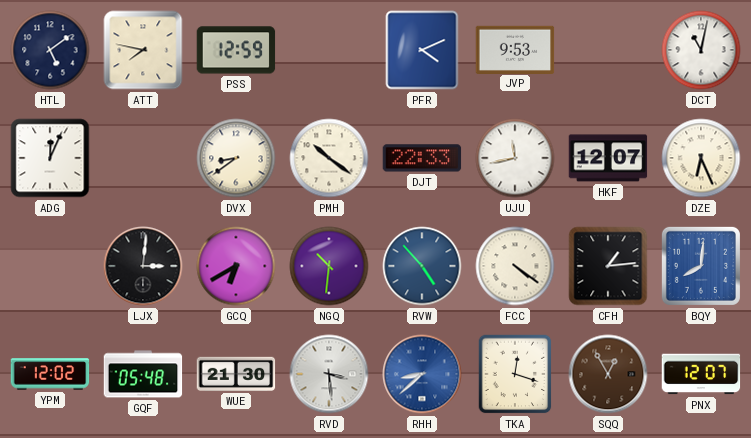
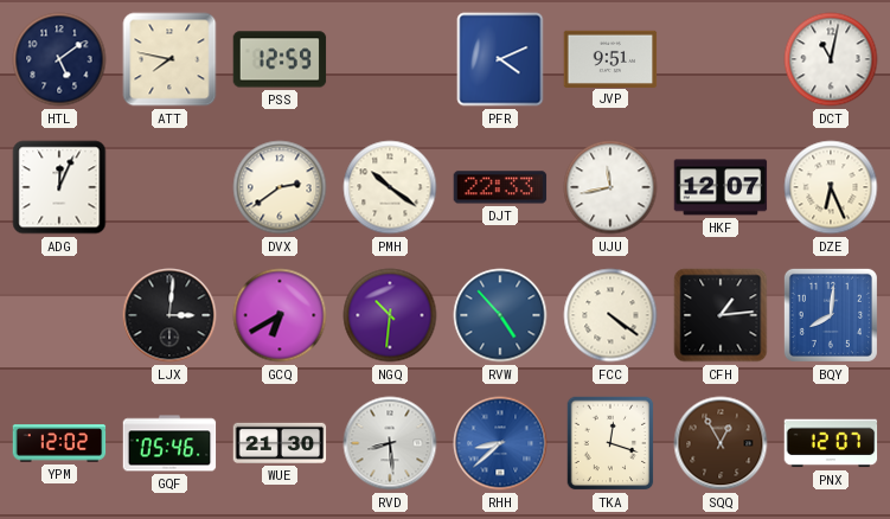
JVP: 9:53 -> 9:51
DVX: 8:39 -> 2:39
GQF: 05:48 -> 05:46
RVD: 3:29 -> 8:29
